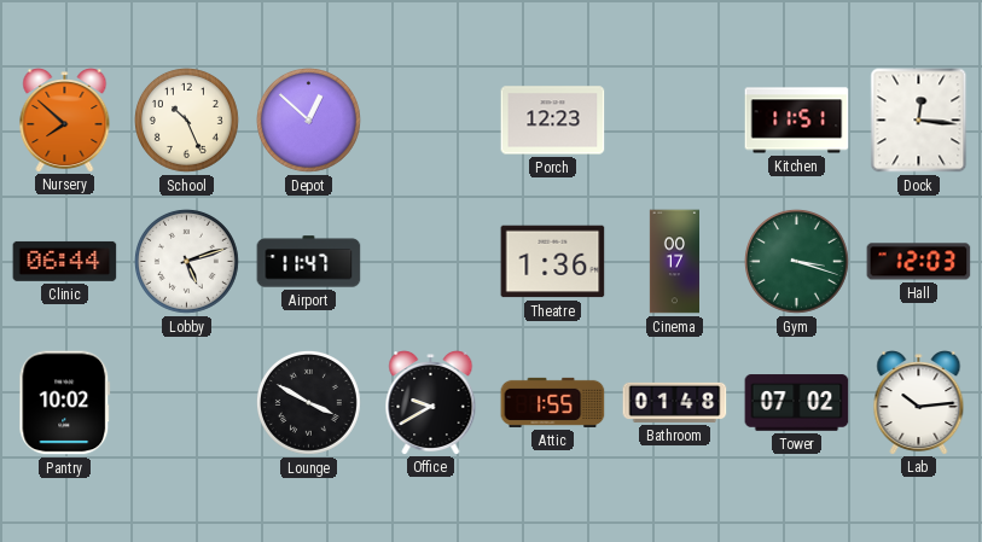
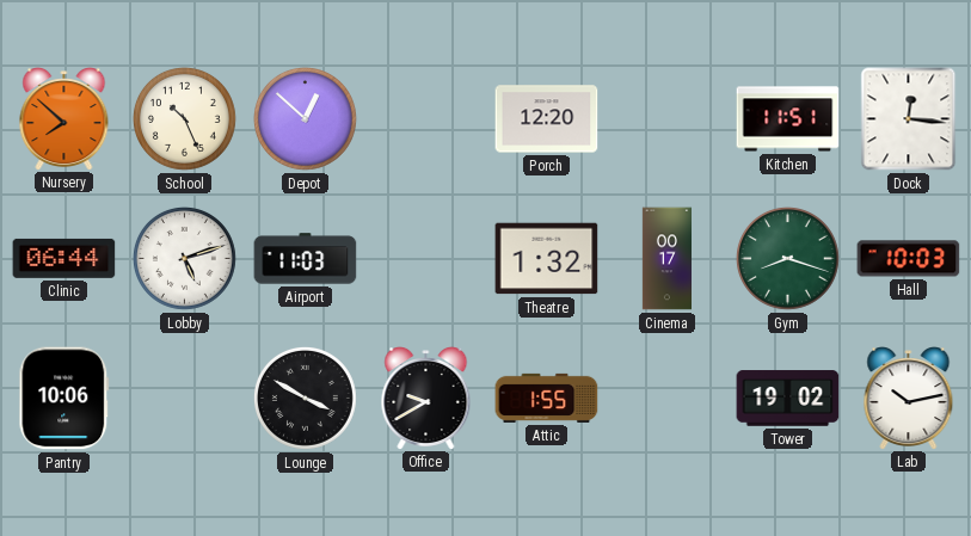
Porch: 12:23 -> 12:20
Airport: 11:47 -> 11:03
Theatre: 1:36 -> 1:32
Gym: 3:18 -> 8:18
Hall: 12:03 -> 10:03
Pantry: 10:02 -> 10:06
Bathroom: 01:48 -> none
Tower: 07:02 -> 19:02
Lab: 10:14 -> 10:13
